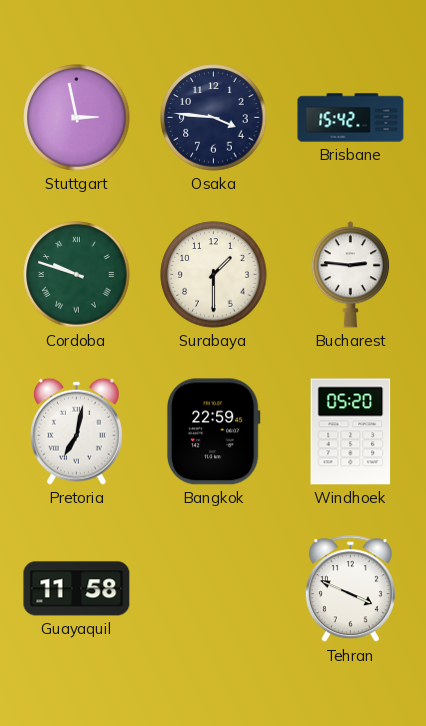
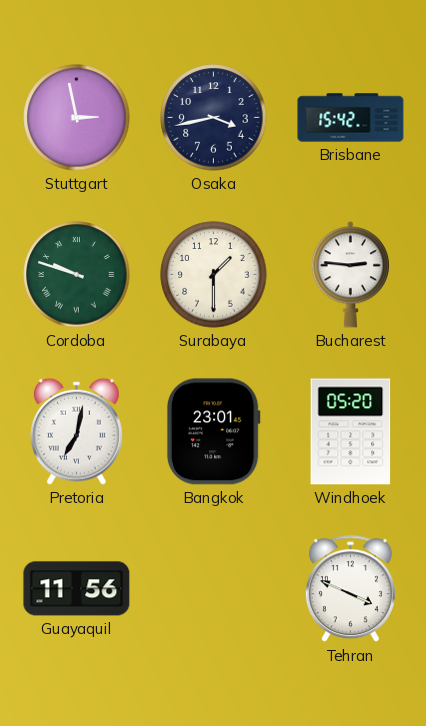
Osaka: 3:46 -> 3:43
Bangkok: 22:59 -> 23:01
Guayaquil: 11:58 -> 11:56
